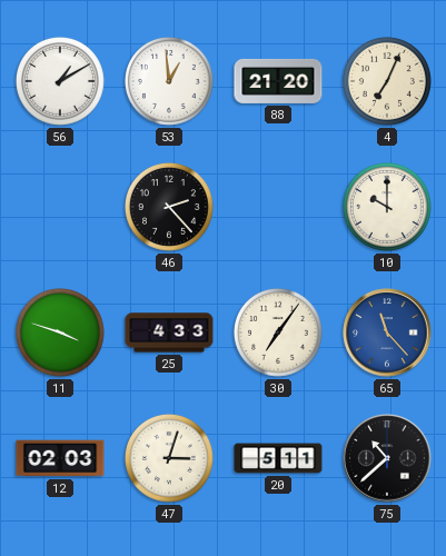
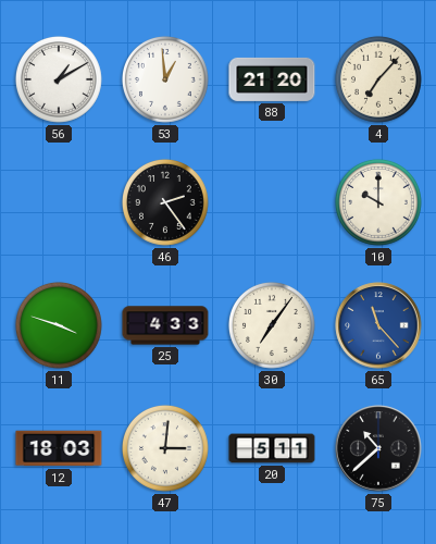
4: 7:04 -> 7:07
46: 2:23 -> 2:24
12: 02:03 -> 18:03
47: 3:03 -> 3:01
